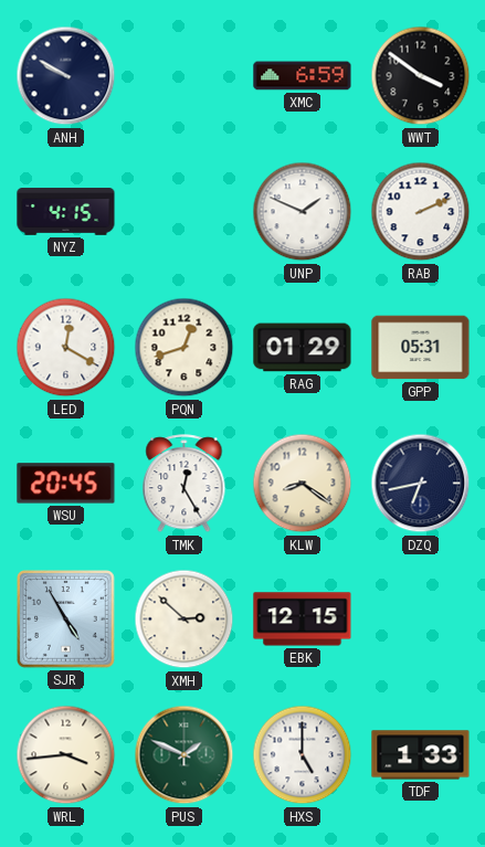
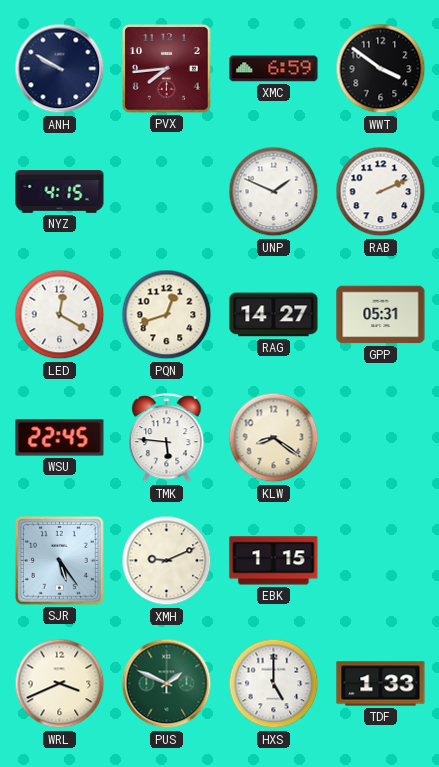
PVX: none -> 7:44
RAG: 01:29 -> 14:27
WSU: 20:45 -> 22:45
TMK: 12:25 -> 5:46
DZQ: 6:43 -> none
SJR: 4:55 -> 5:24
XMH: 2:52 -> 9:11
EBK: 12:15 -> 1:15
WRL: 3:44 -> 3:41
